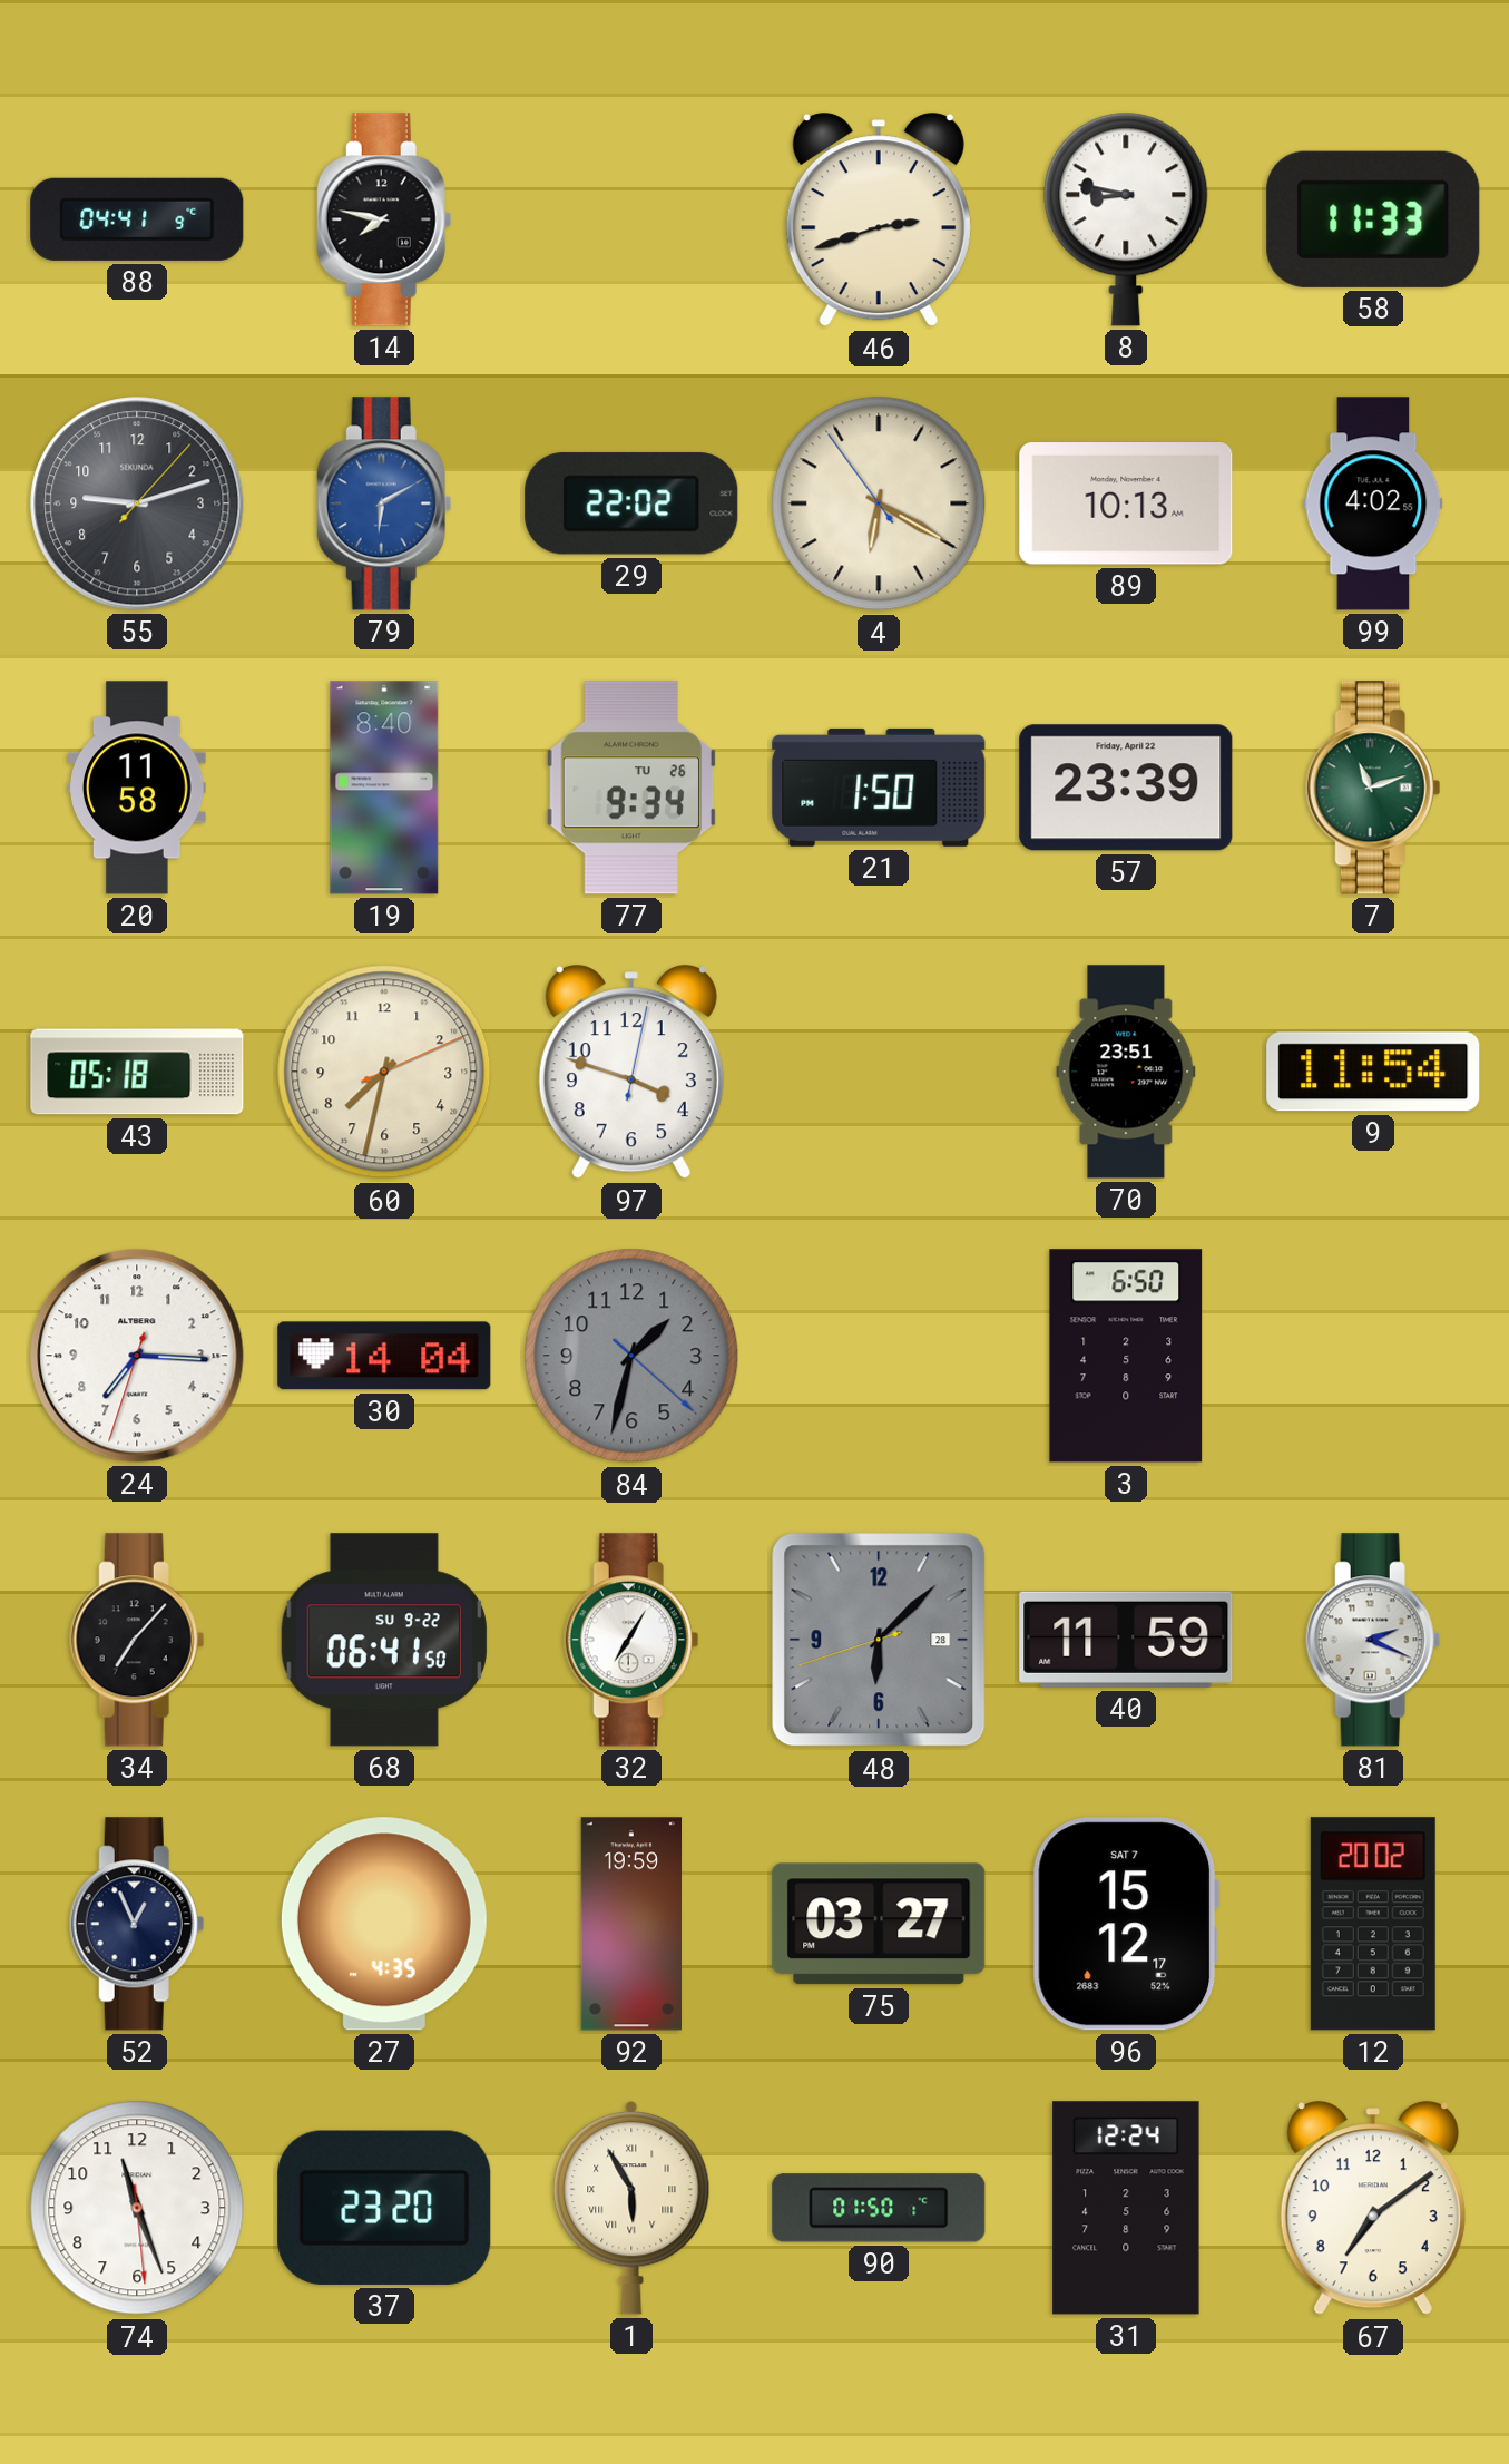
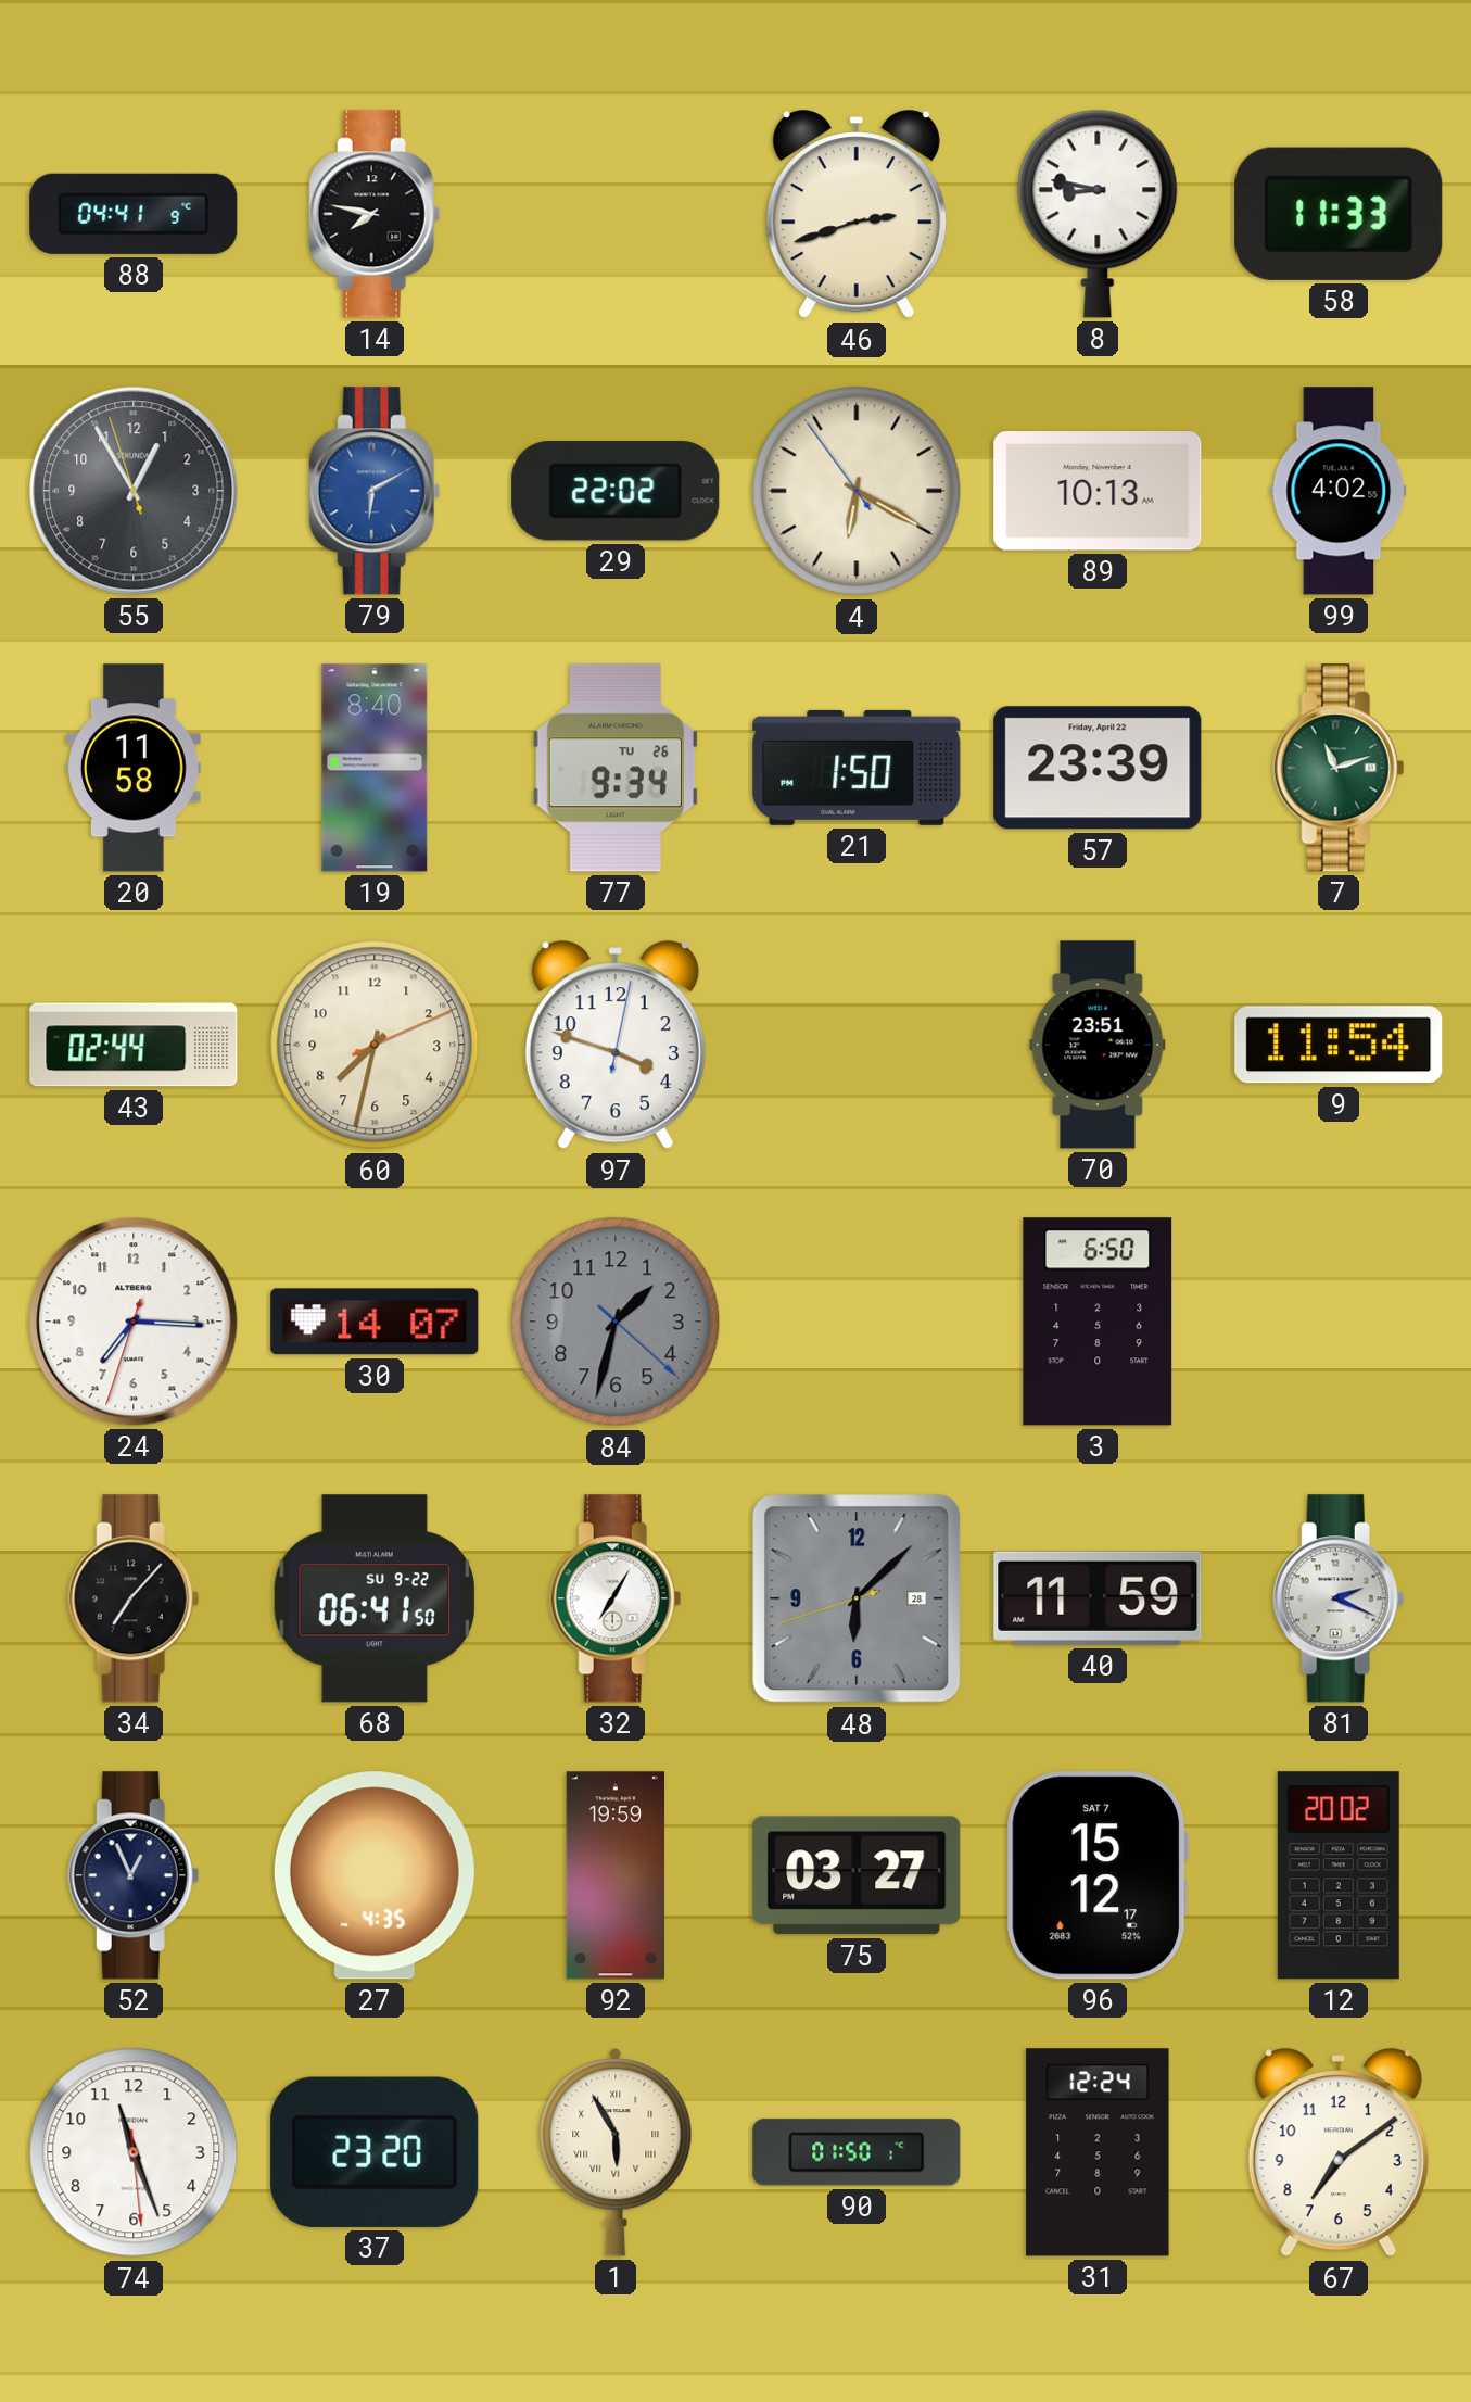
55: 9:12 -> 12:54
43: 05:18 -> 02:44
30: 14:04 -> 14:07
